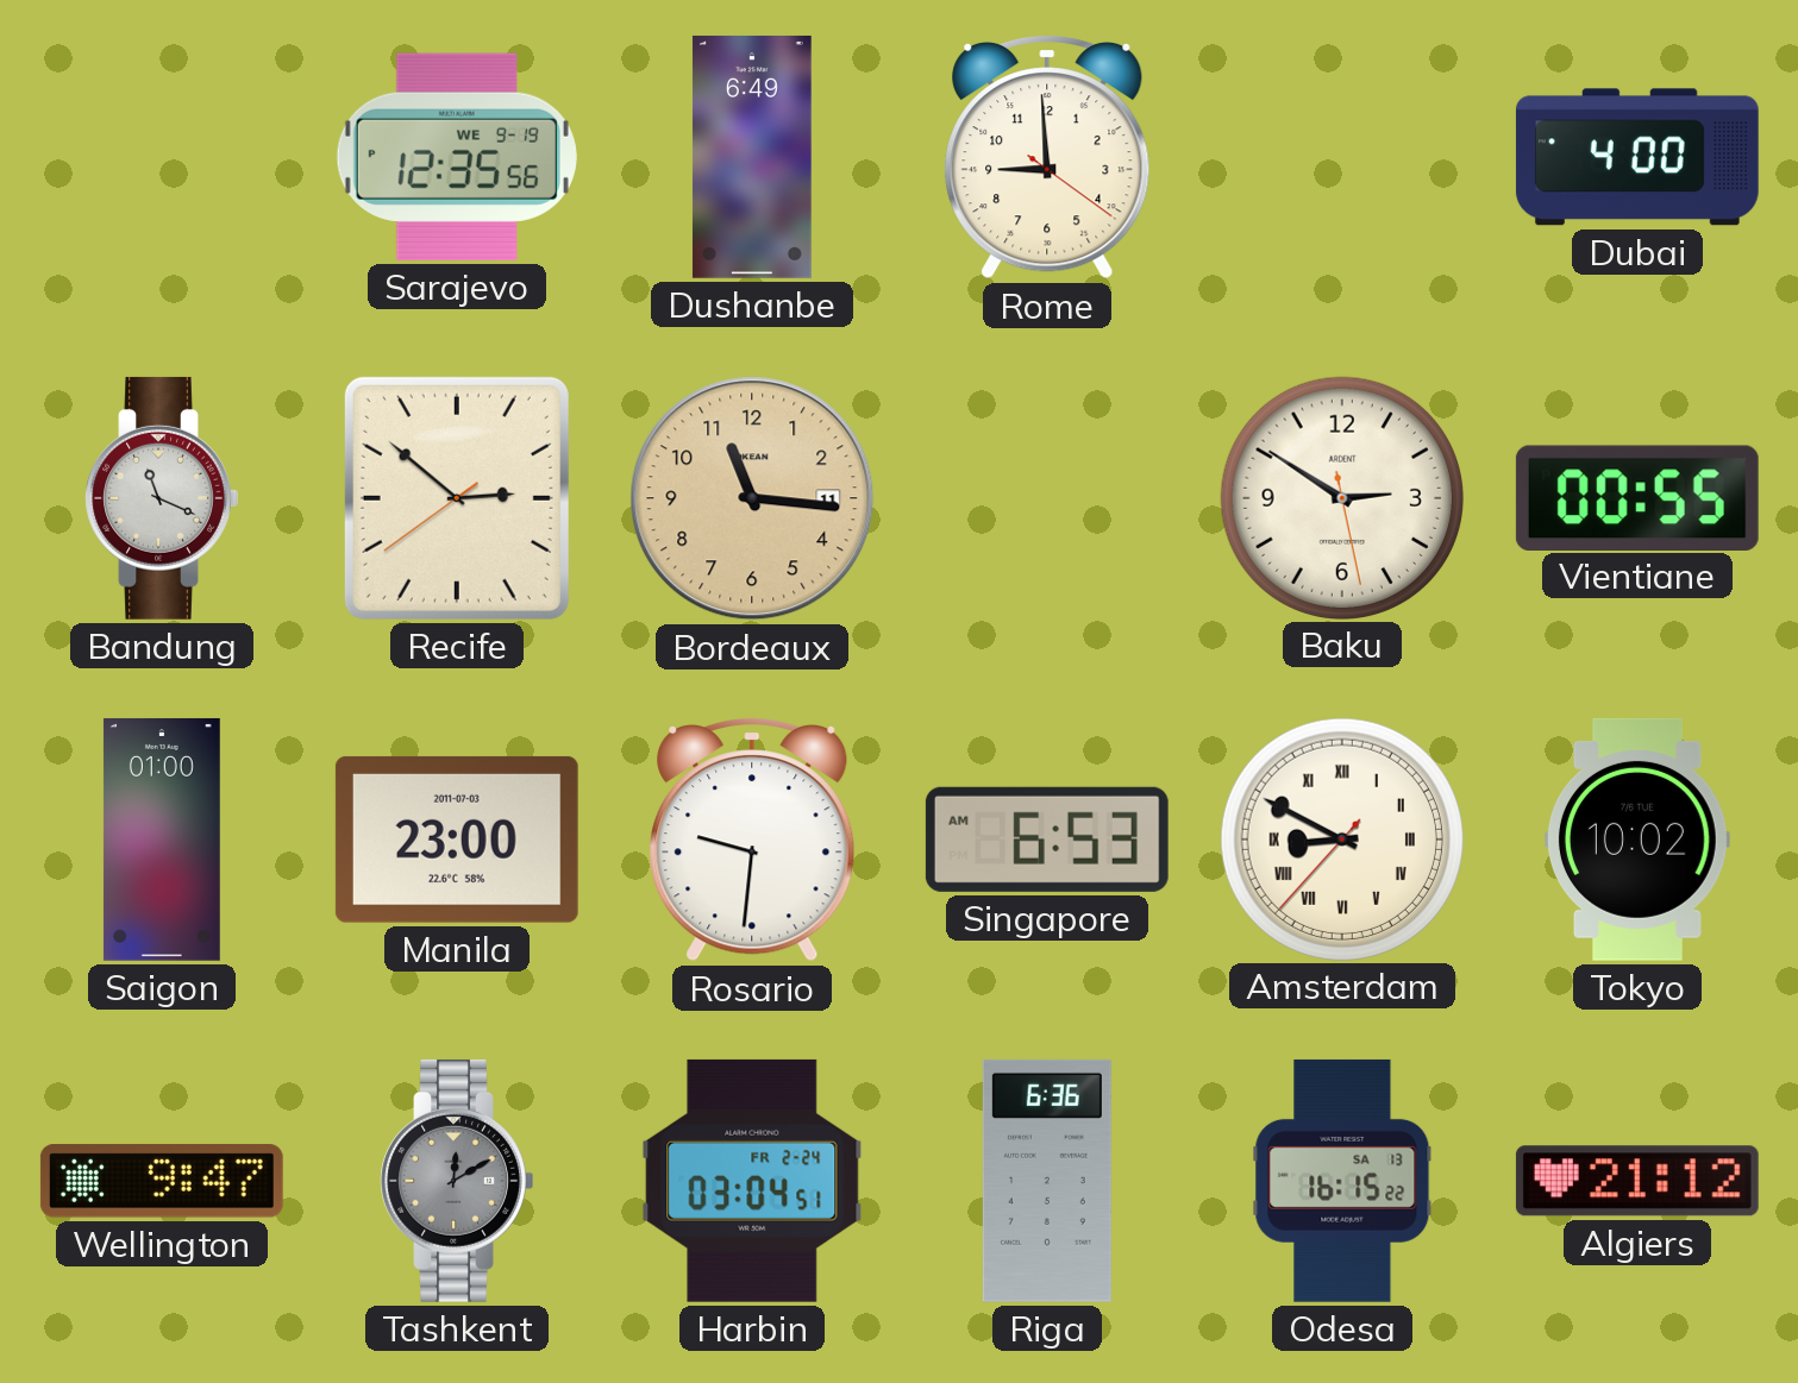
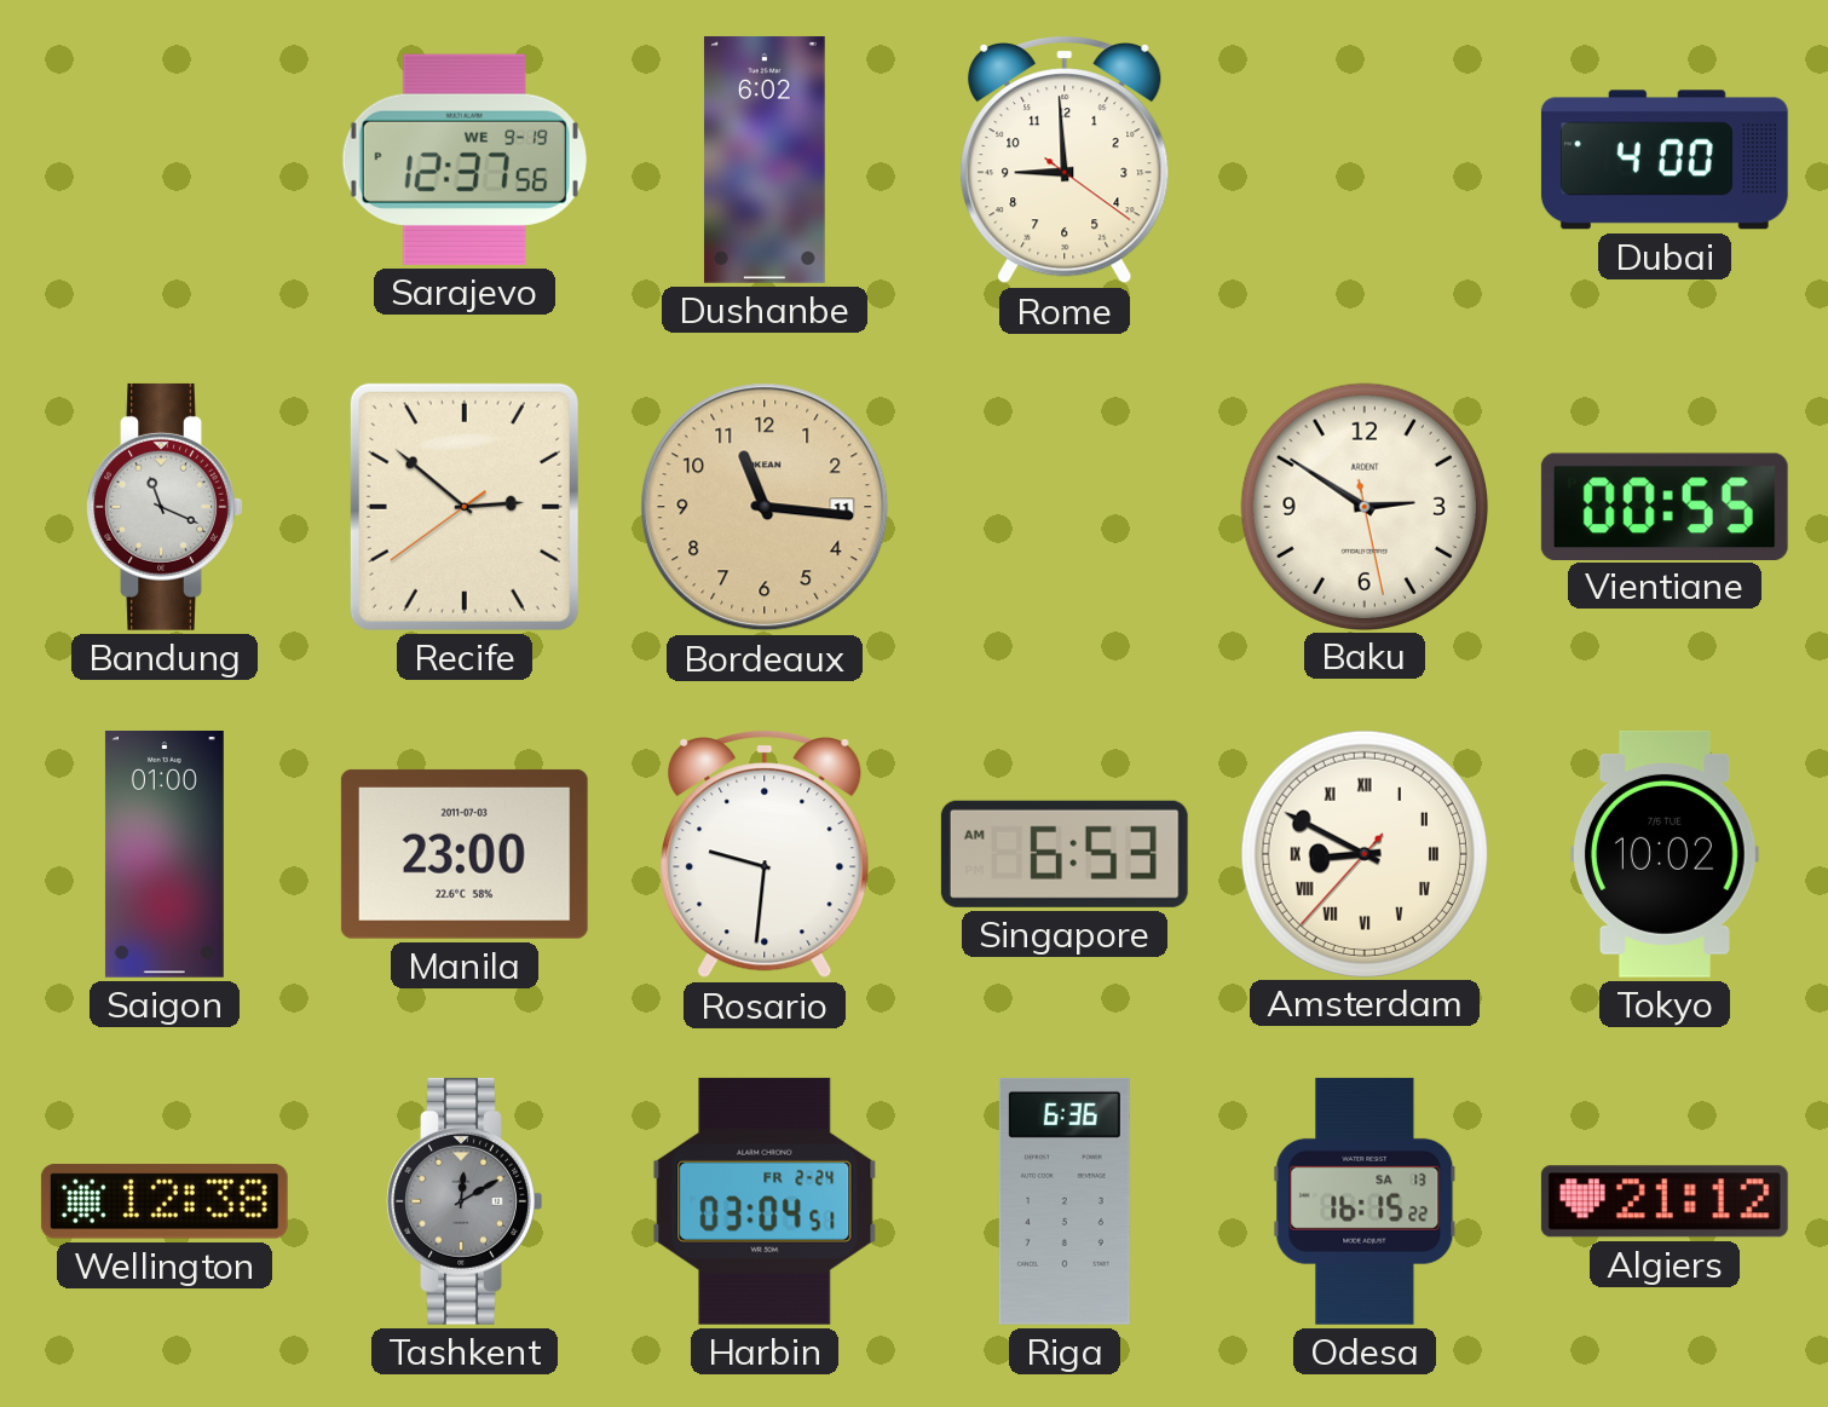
Sarajevo: 12:35 -> 12:37
Dushanbe: 6:49 -> 6:02
Wellington: 9:47 -> 12:38
